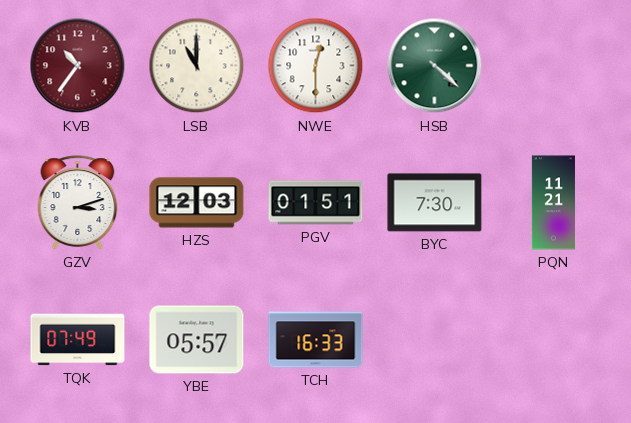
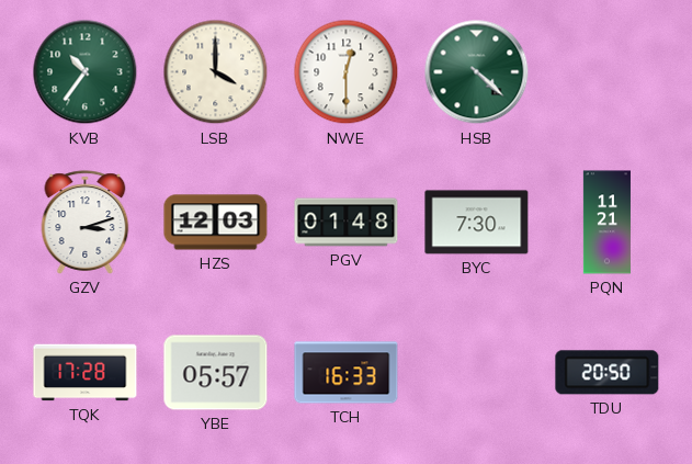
KVB dial: burgundy -> green
LSB: 11:00 -> 4:00
PGV: 01:51 -> 01:48
TQK: 07:49 -> 17:28
TDU: none -> 20:50
